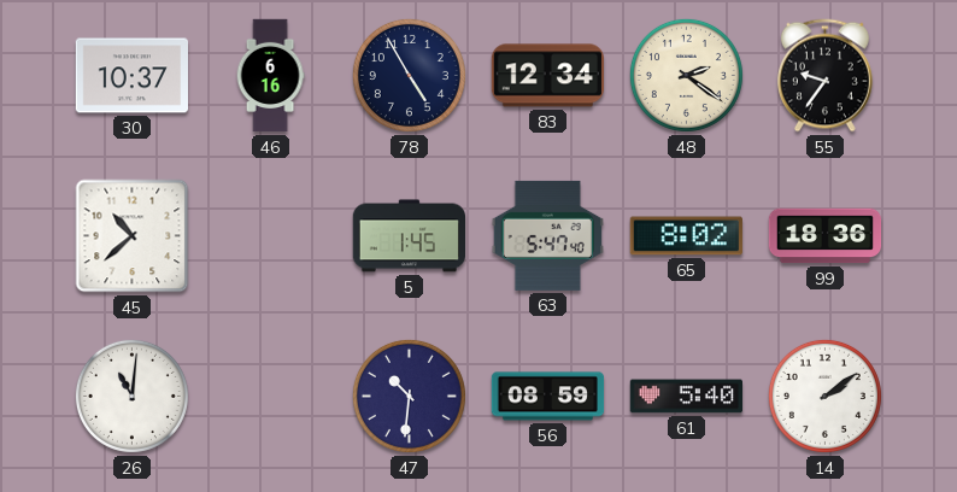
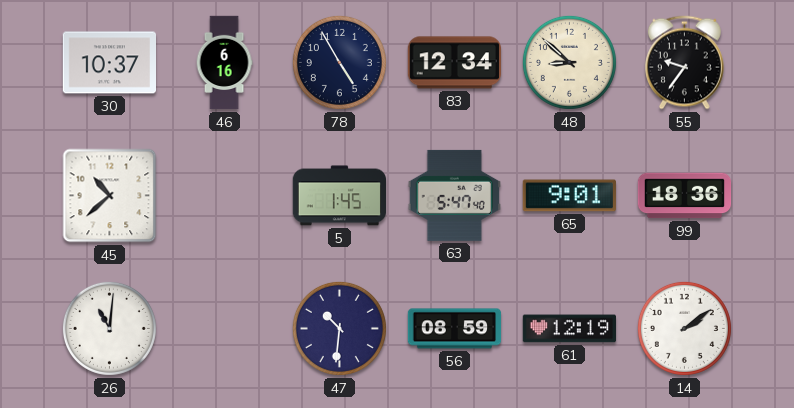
48: 2:21 -> 8:52
65: 8:02 -> 9:01
61: 5:40 -> 12:19
